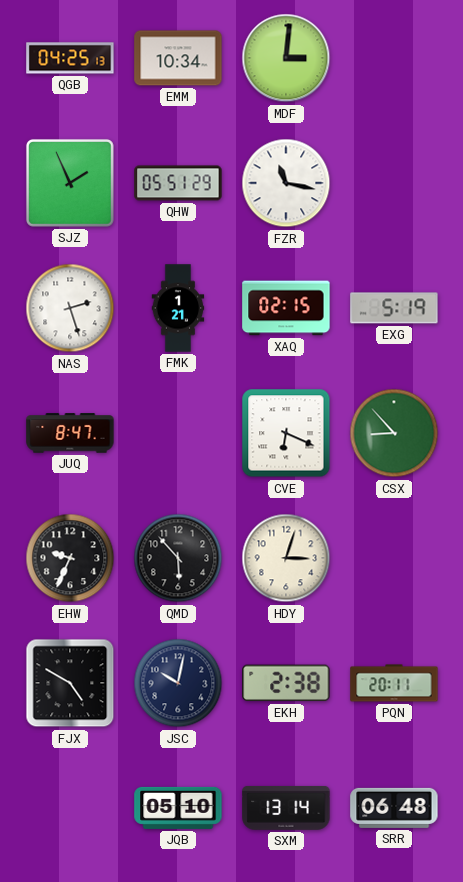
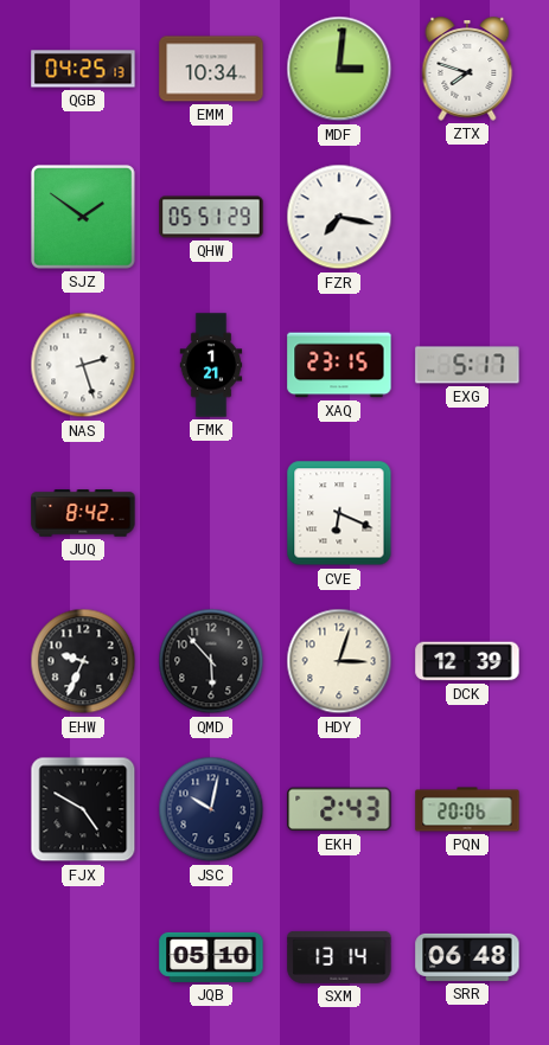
ZTX: none -> 7:48
SJZ: 1:56 -> 1:51
FZR: 11:17 -> 7:17
XAQ: 02:15 -> 23:15
EXG: 5:19 -> 5:17
JUQ: 8:47 -> 8:42
CSX: 8:53 -> none
DCK: none -> 12:39
EKH: 2:38 -> 2:43
PQN: 20:11 -> 20:06
